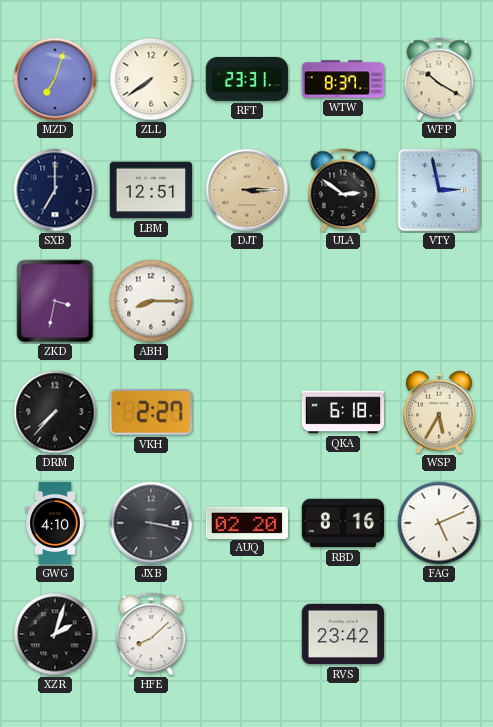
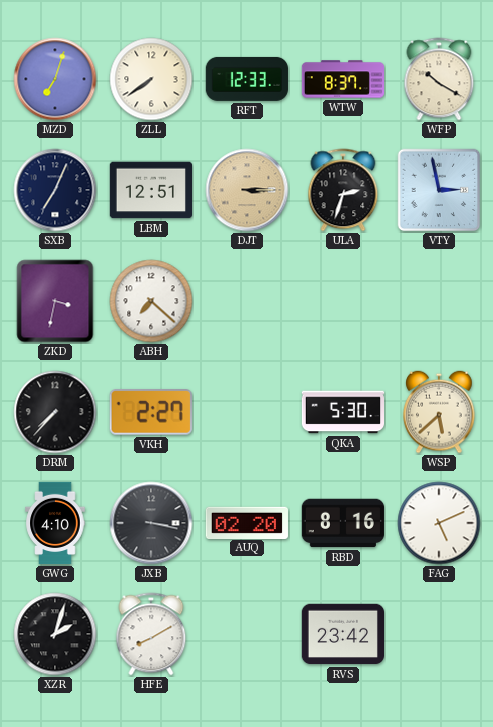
RFT: 23:31 -> 12:33
SXB: 7:00 -> 7:04
ULA: 2:51 -> 2:33
ABH: 8:15 -> 7:22
QKA: 6:18 -> 5:30
WSP: 5:35 -> 5:38
HFE: 8:08 -> 8:10
